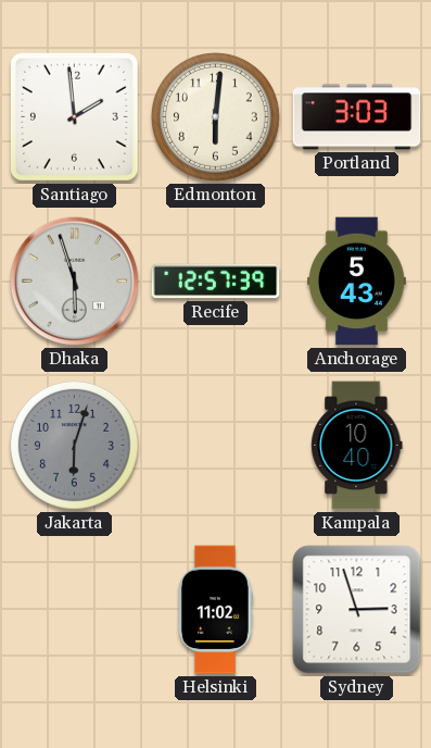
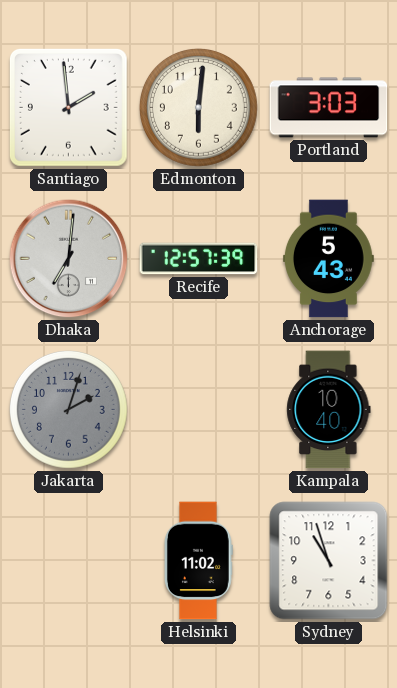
Dhaka: 5:57 -> 7:01
Jakarta: 6:03 -> 2:03
Sydney: 2:57 -> 10:57
